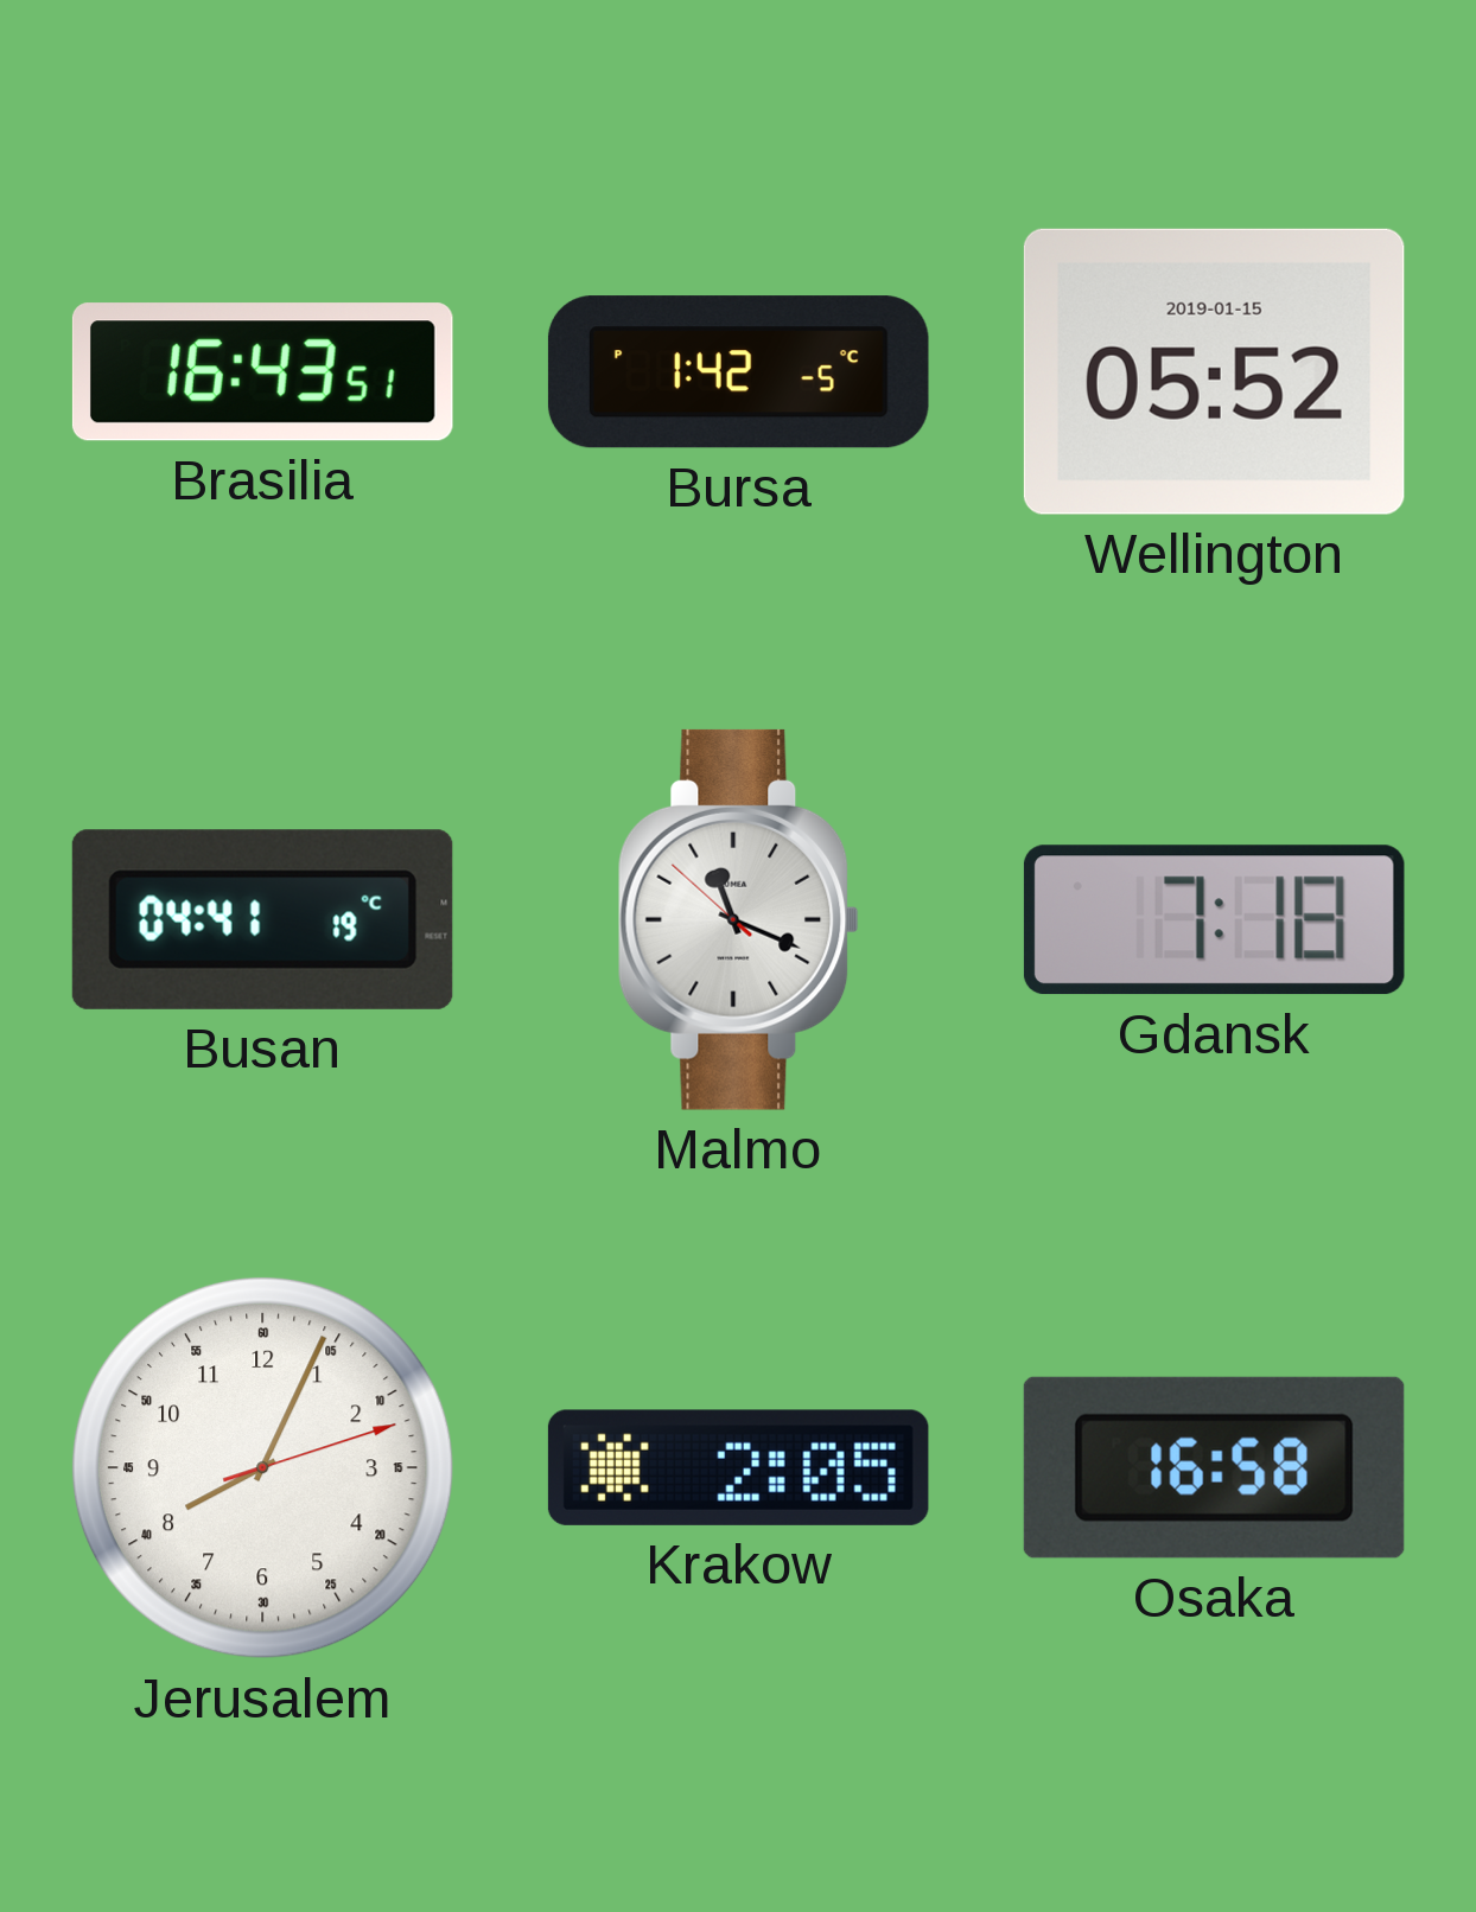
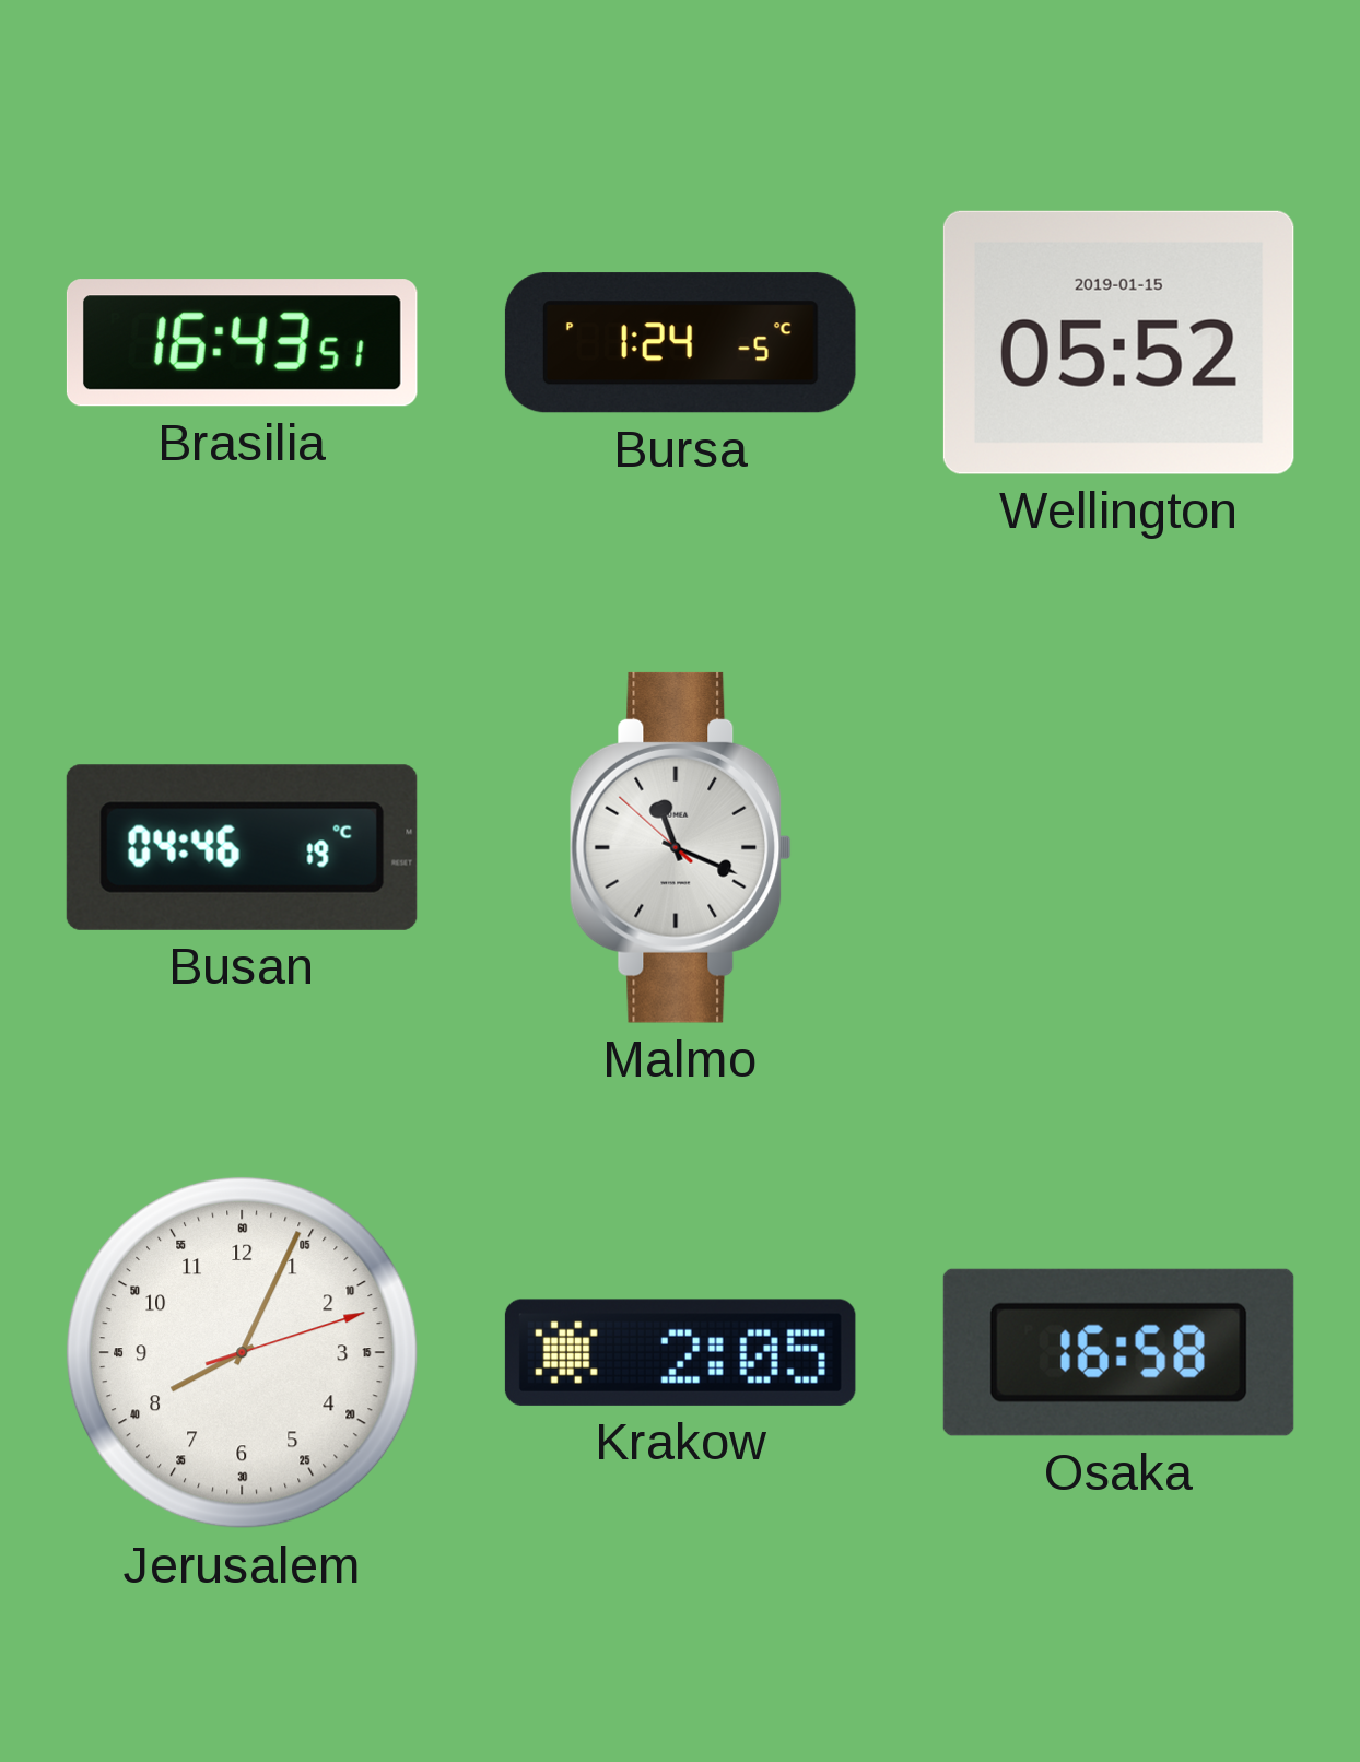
Bursa: 1:42 -> 1:24
Busan: 04:41 -> 04:46
Gdansk: 7:18 -> none
